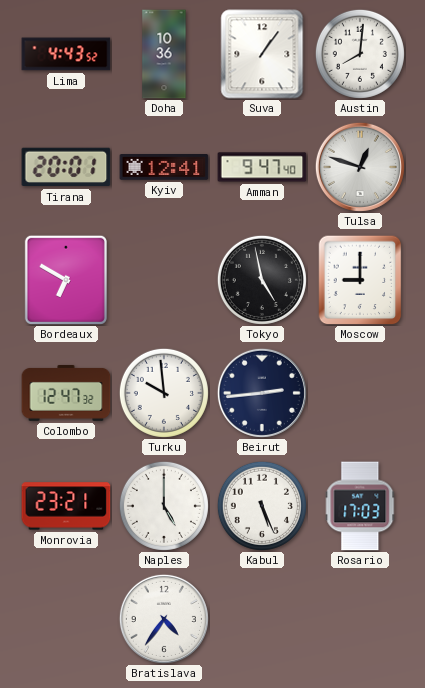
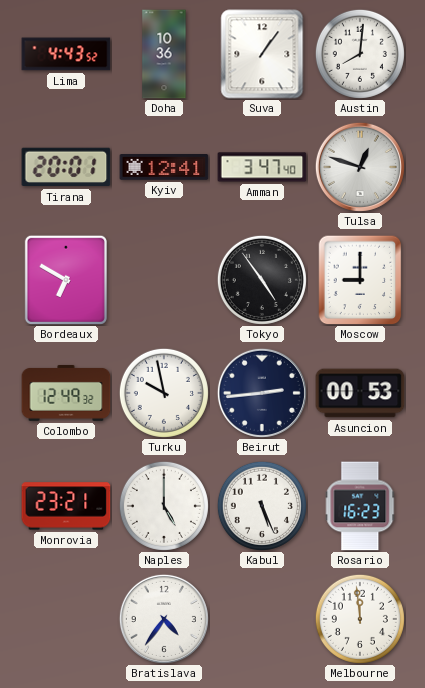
Amman: 9:47 -> 3:47
Tokyo: 4:58 -> 4:54
Colombo: 12:47 -> 12:49
Turku: 9:59 -> 9:58
Asuncion: none -> 00:53
Rosario: 17:03 -> 16:23
Melbourne: none -> 11:59
